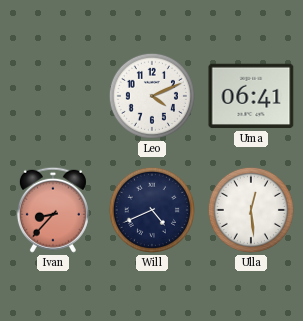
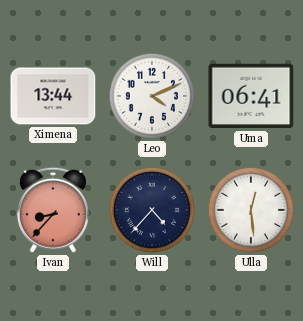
Ximena: none -> 13:44
Will: 4:41 -> 4:37
